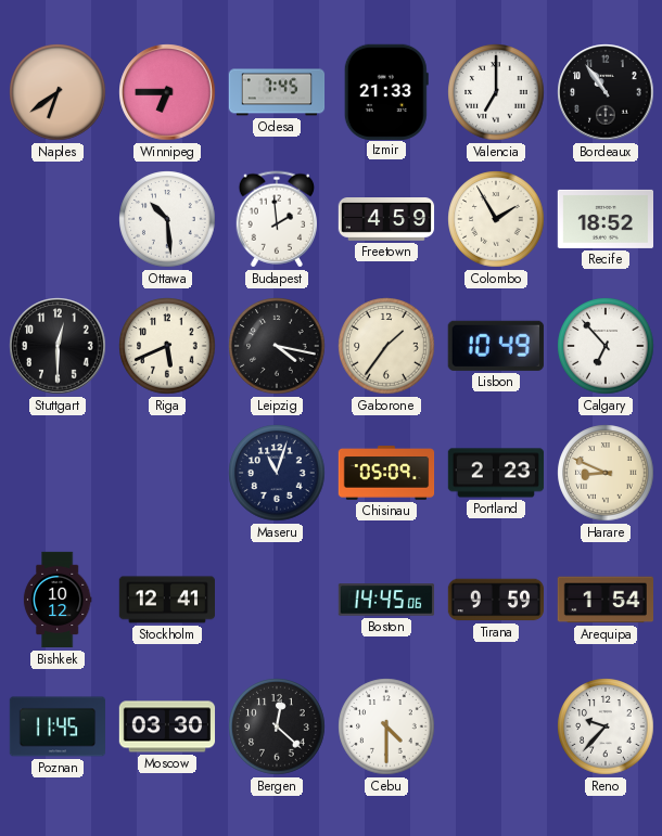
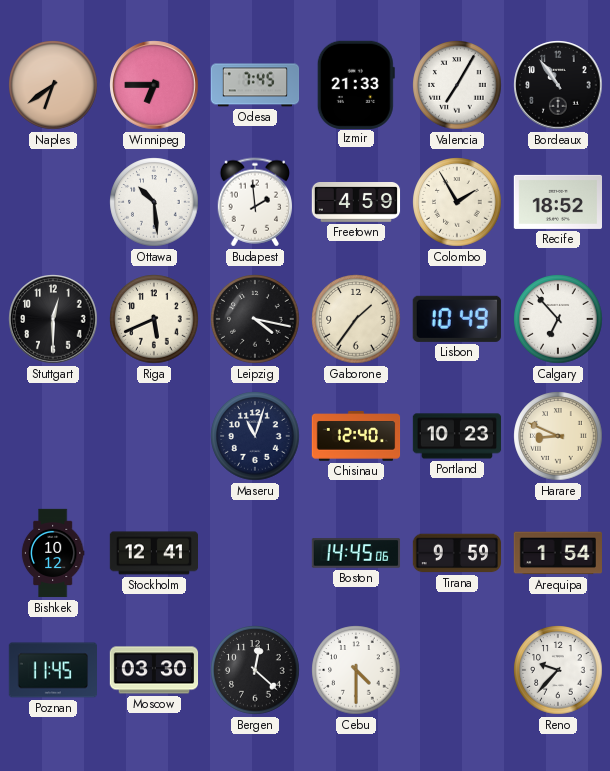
Valencia: 7:00 -> 7:05
Chisinau: 05:09 -> 12:40
Portland: 2:23 -> 10:23
